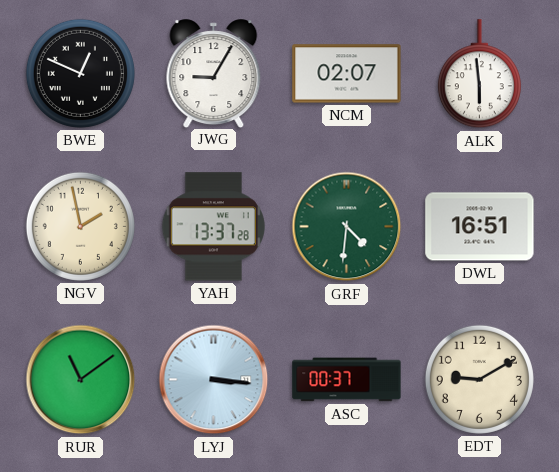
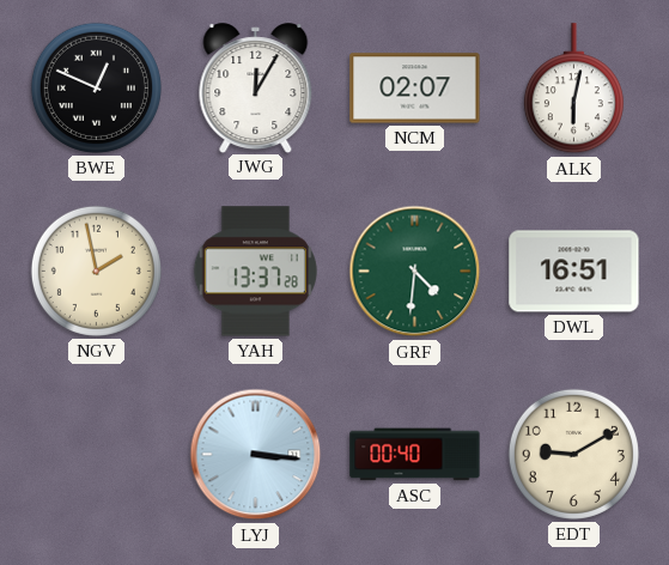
JWG: 9:05 -> 12:05
ALK: 5:59 -> 6:02
RUR: 11:09 -> none
ASC: 00:37 -> 00:40
